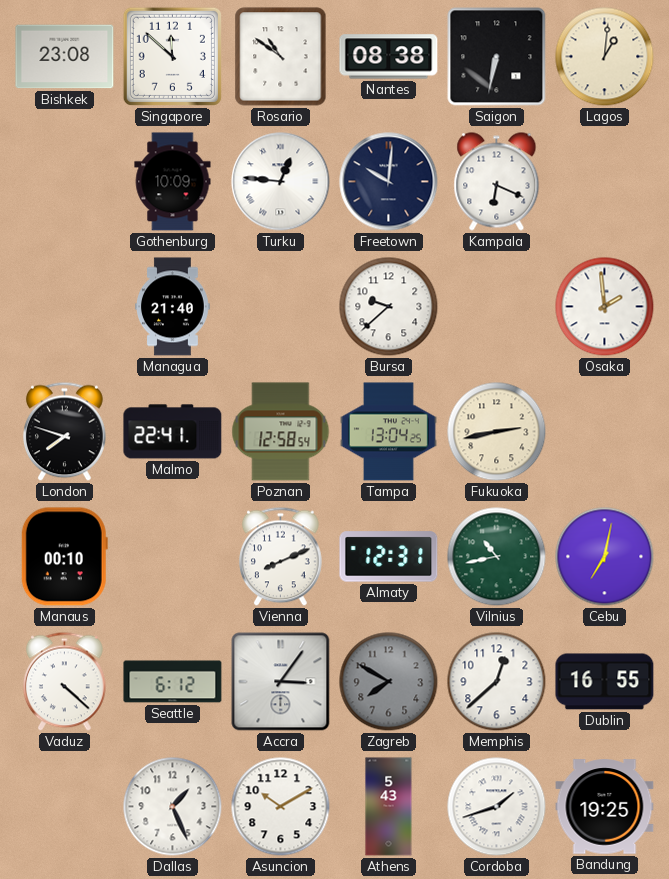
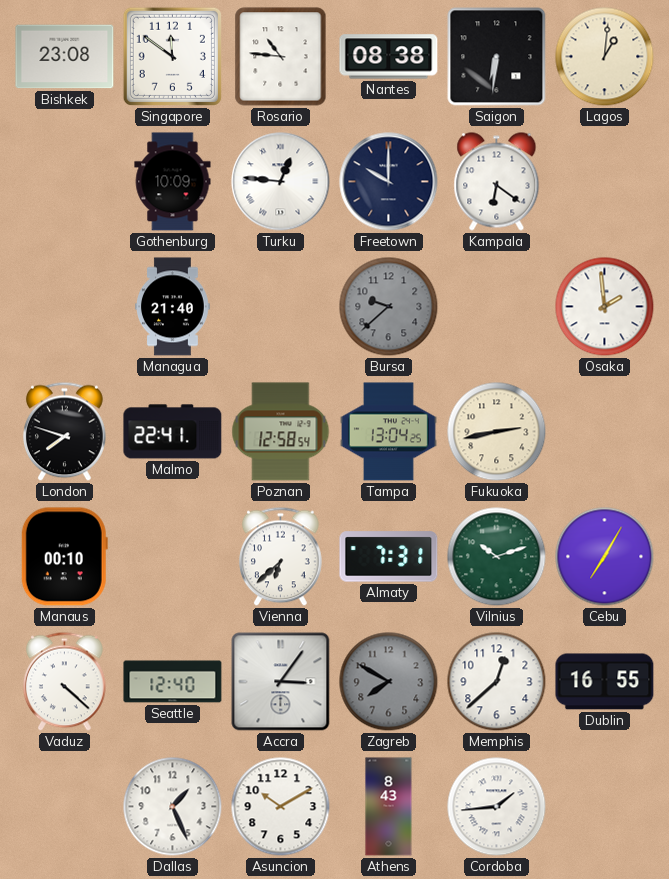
Singapore: 11:52 -> 11:51
Rosario: 10:51 -> 10:46
Saigon: 6:32 -> 6:31
Freetown: 10:01 -> 10:00
Kampala: 6:19 -> 6:21
Bursa dial: white -> grey
Vienna: 8:11 -> 6:38
Almaty: 12:31 -> 7:31
Vilnius: 10:43 -> 10:12
Cebu: 7:02 -> 7:05
Seattle: 6:12 -> 12:40
Athens: 5:43 -> 8:43
Cordoba: 1:42 -> 1:44
Bandung: 19:25 -> none
